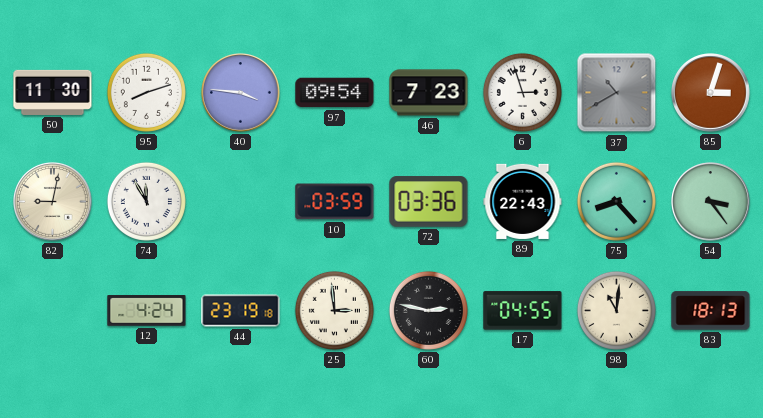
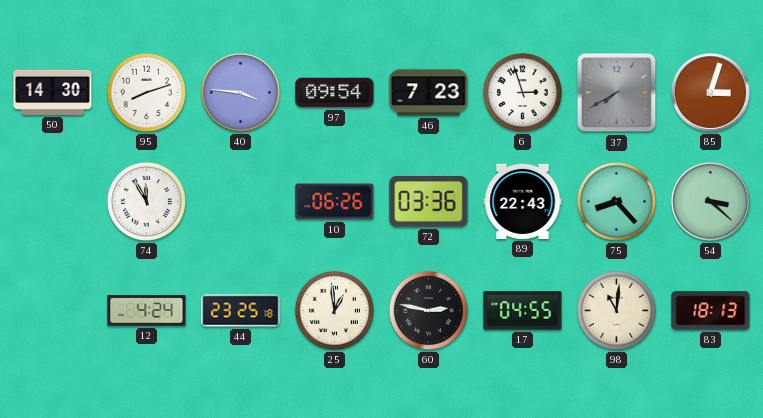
50: 11:30 -> 14:30
37: 10:40 -> 7:40
82: 9:02 -> none
10: 03:59 -> 06:26
54: 3:24 -> 3:22
44: 23:19 -> 23:25
25: 2:59 -> 12:59
